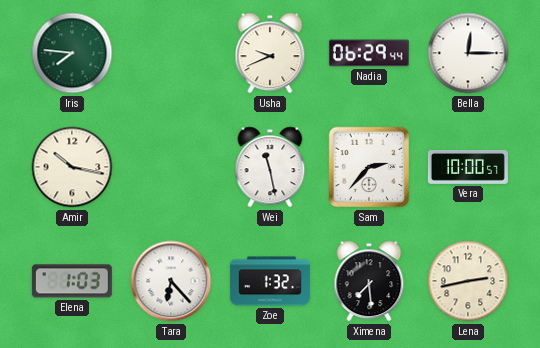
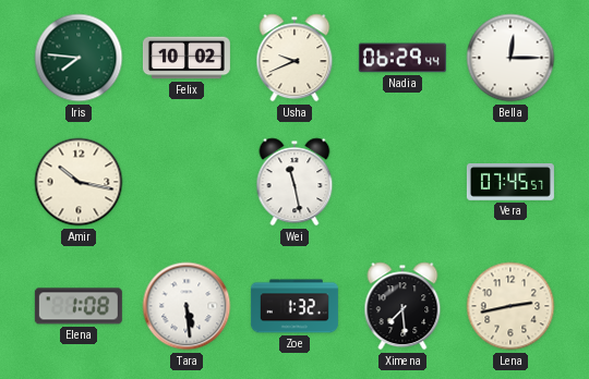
Felix: none -> 10:02
Sam: 2:37 -> none
Vera: 10:00 -> 07:45
Elena: 1:03 -> 1:08
Tara: 6:23 -> 5:29
